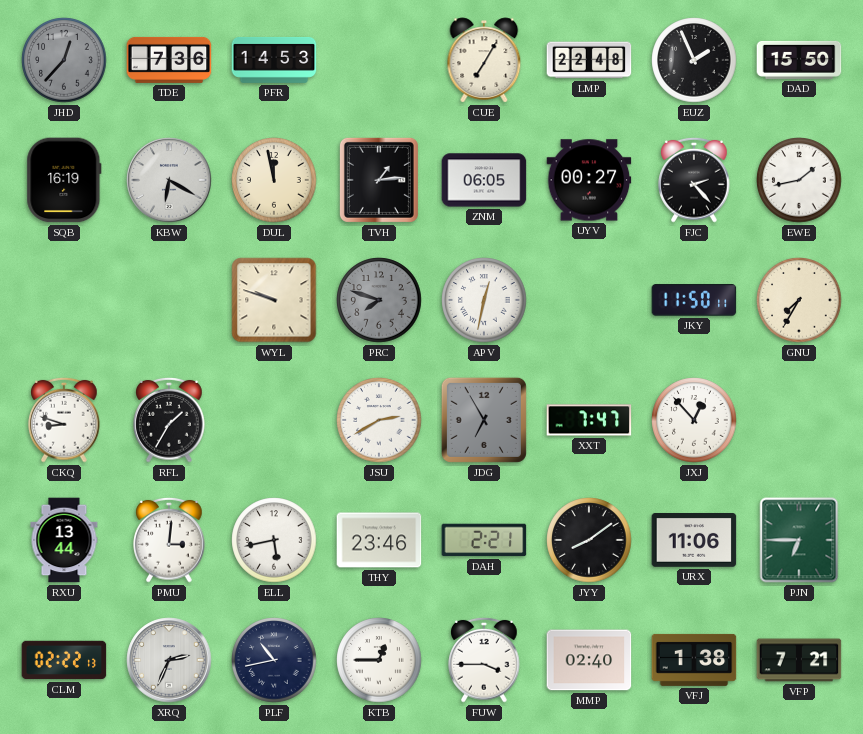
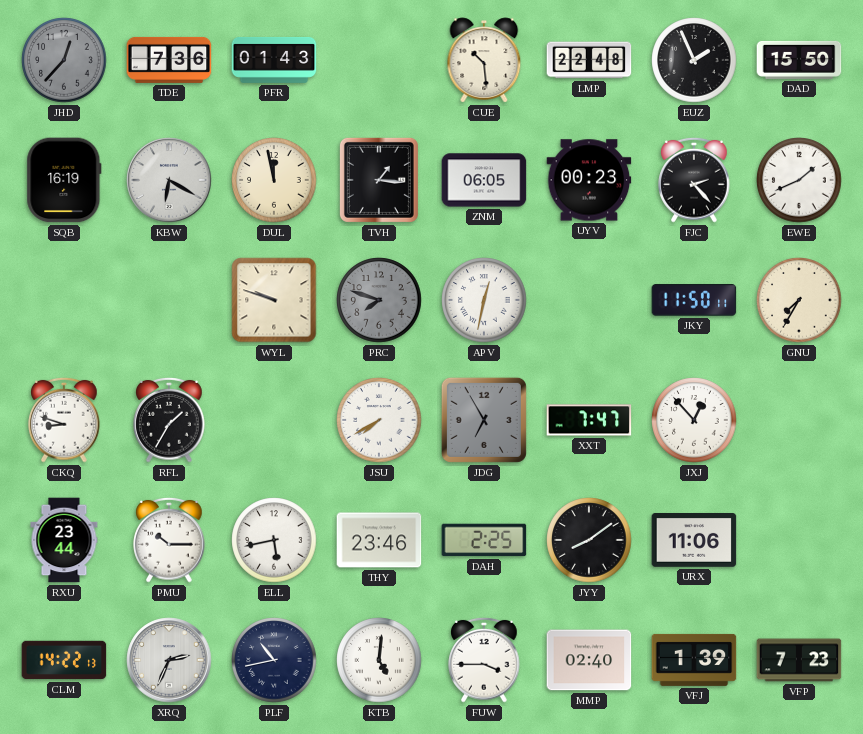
PFR: 14:53 -> 01:43
CUE: 7:05 -> 10:29
TVH: 1:14 -> 1:16
UYV: 00:27 -> 00:23
EWE: 1:43 -> 1:41
JSU: 2:40 -> 7:40
RXU: 13:44 -> 23:44
PMU: 3:01 -> 10:15
DAH: 2:21 -> 2:25
PJN: 6:45 -> none
CLM: 02:22 -> 14:22
KTB: 12:45 -> 5:01
VFJ: 1:38 -> 1:39
VFP: 7:21 -> 7:23
